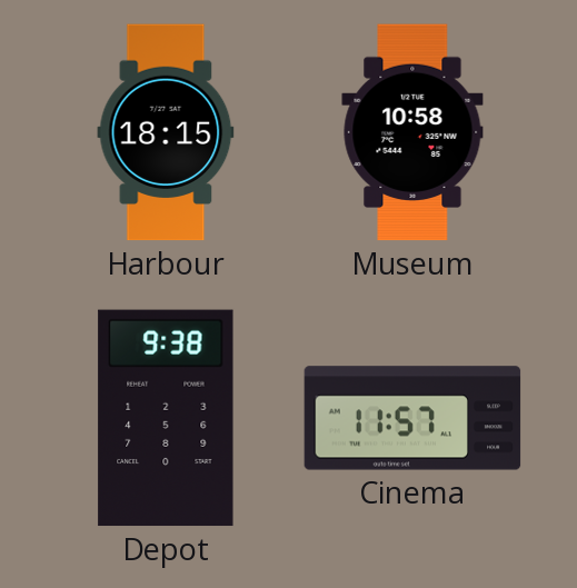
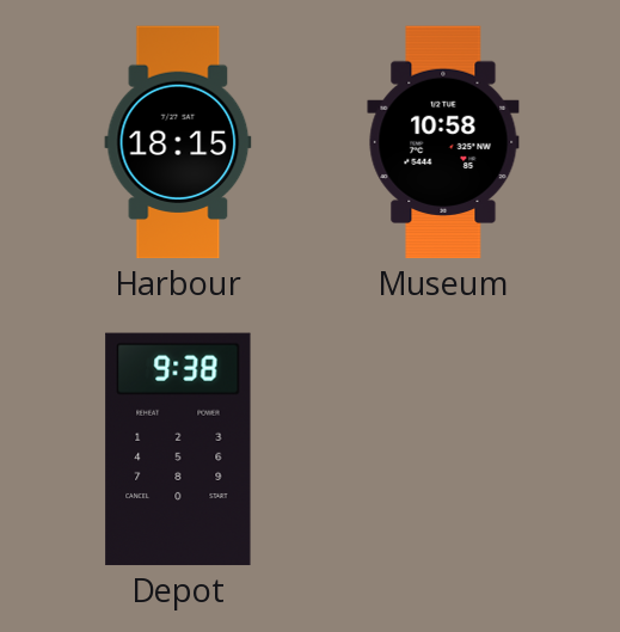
Cinema: 11:57 -> none
